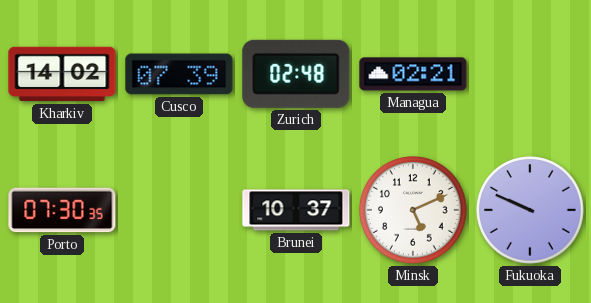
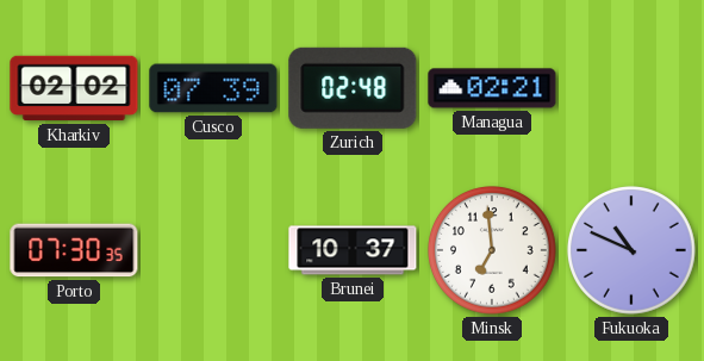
Kharkiv: 14:02 -> 02:02
Minsk: 5:11 -> 6:59
Fukuoka: 9:49 -> 10:49
